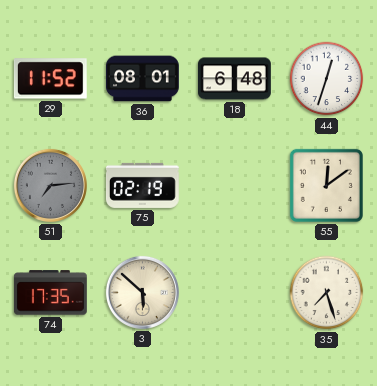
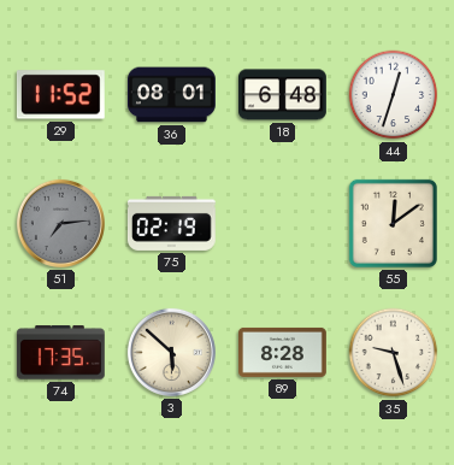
89: none -> 8:28
35: 7:27 -> 9:27
